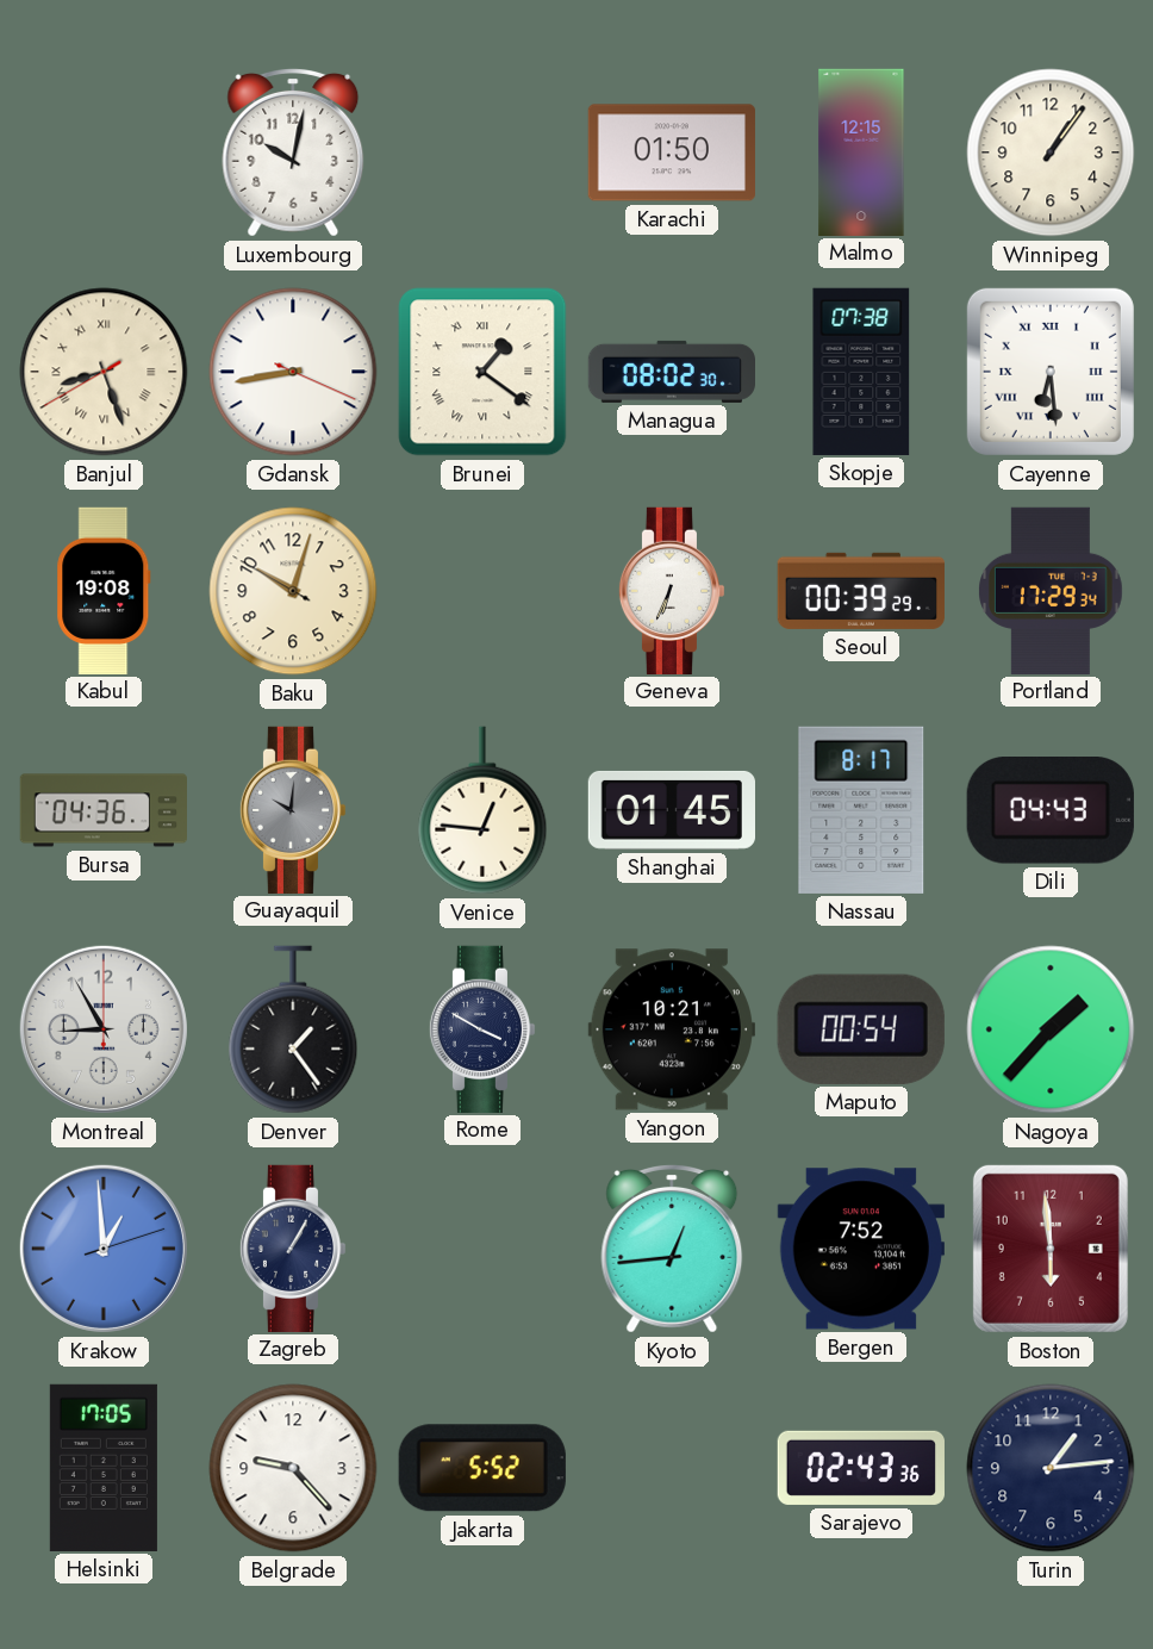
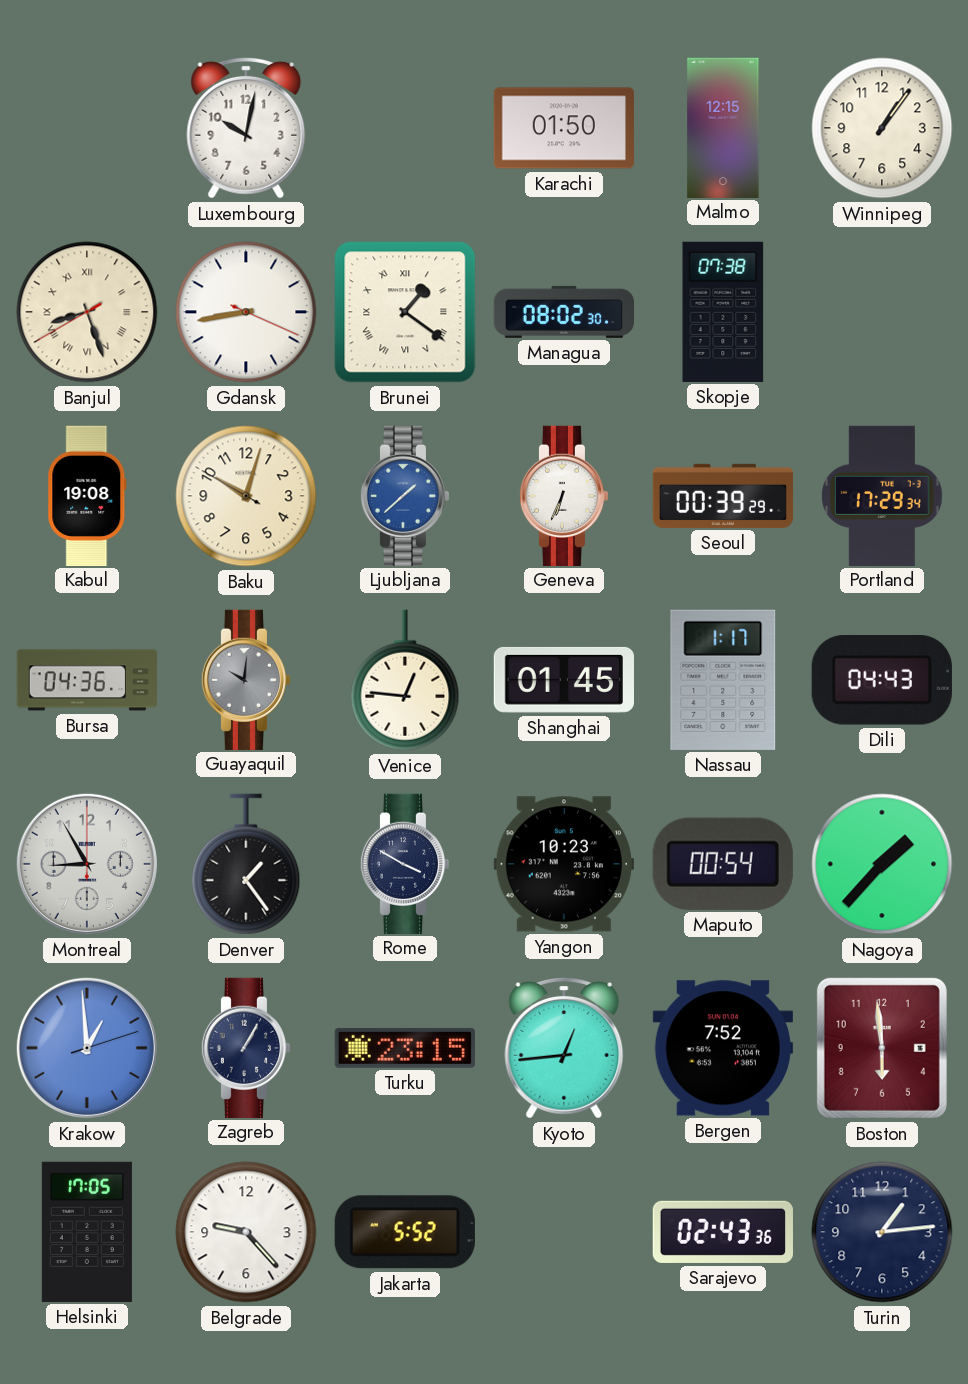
Cayenne: 6:29 -> none
Ljubljana: none -> 1:38
Nassau: 8:17 -> 1:17
Yangon: 10:21 -> 10:23
Turku: none -> 23:15
